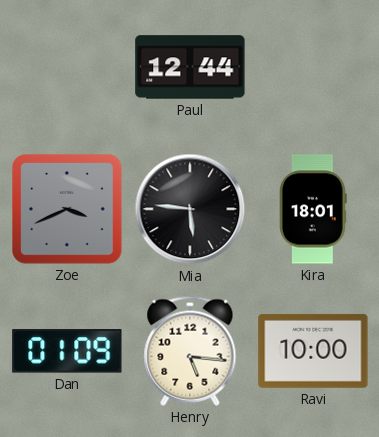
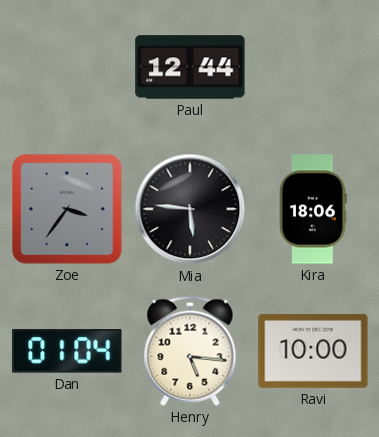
Zoe: 3:41 -> 3:36
Kira: 18:01 -> 18:06
Dan: 01:09 -> 01:04
